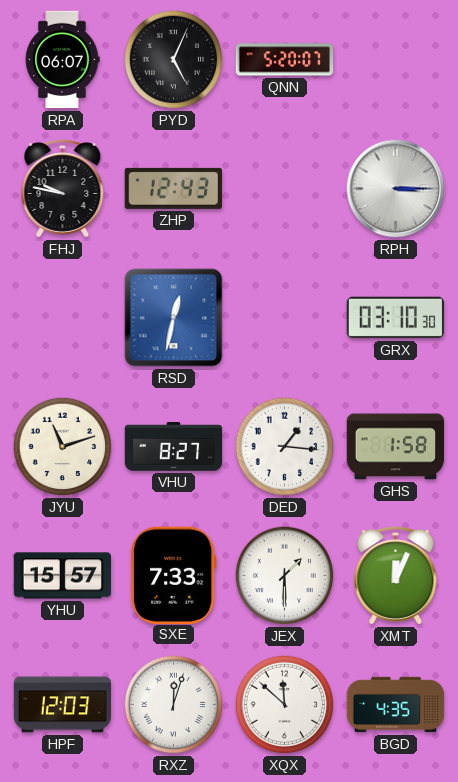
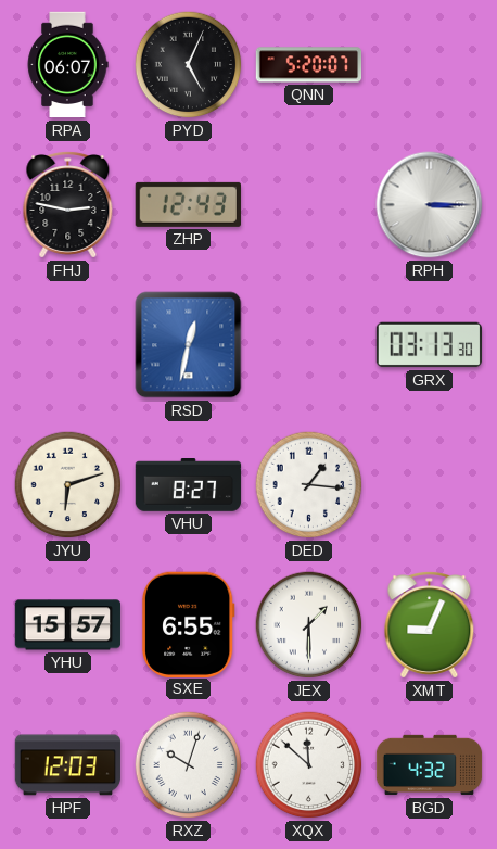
FHJ: 9:47 -> 2:47
GRX: 03:10 -> 03:13
JYU: 11:12 -> 6:12
GHS: 1:58 -> none
SXE: 7:33 -> 6:55
XMT: 12:04 -> 9:04
RXZ: 12:03 -> 10:03
BGD: 4:35 -> 4:32
